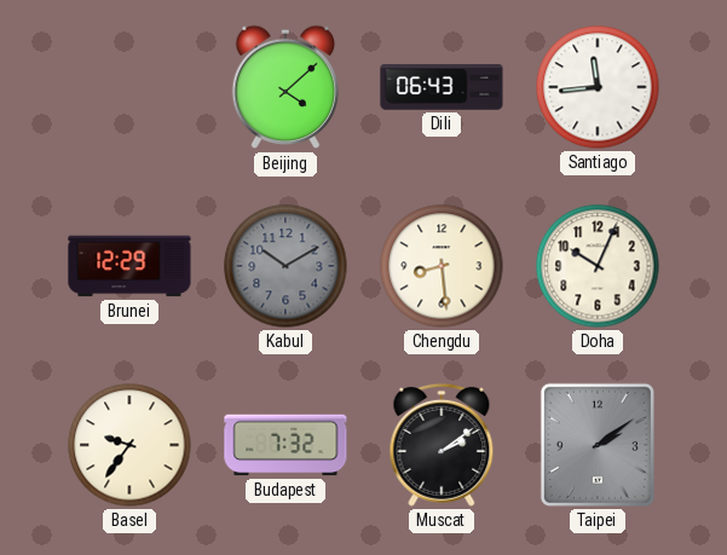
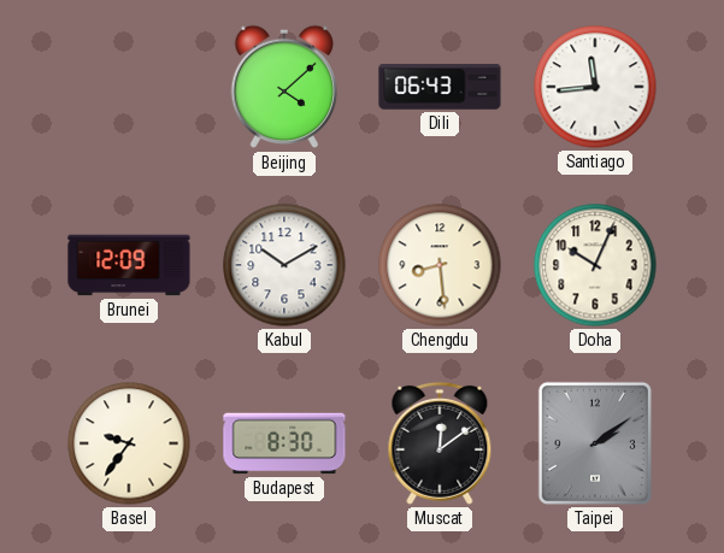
Brunei: 12:29 -> 12:09
Kabul dial: grey -> white
Budapest: 7:32 -> 8:30
Muscat: 2:09 -> 12:09
